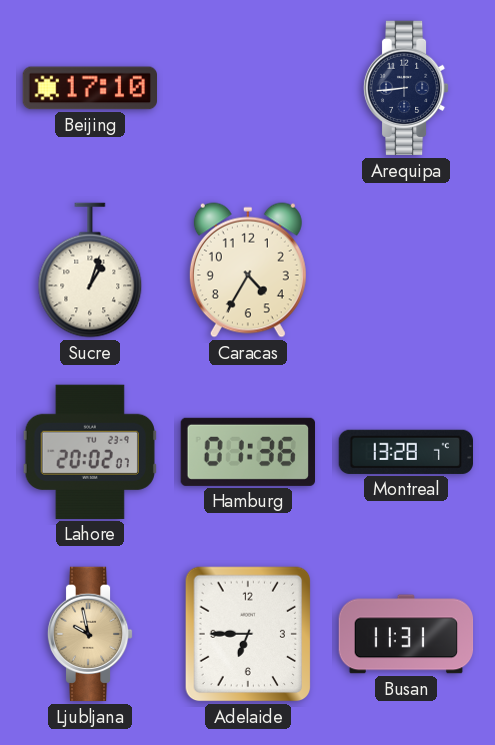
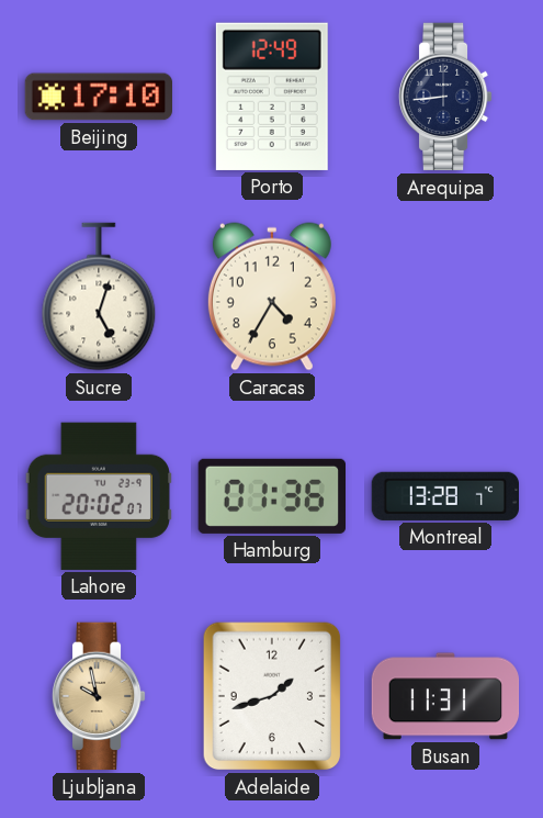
Porto: none -> 12:49
Sucre: 1:03 -> 5:03
Adelaide: 6:45 -> 1:42
